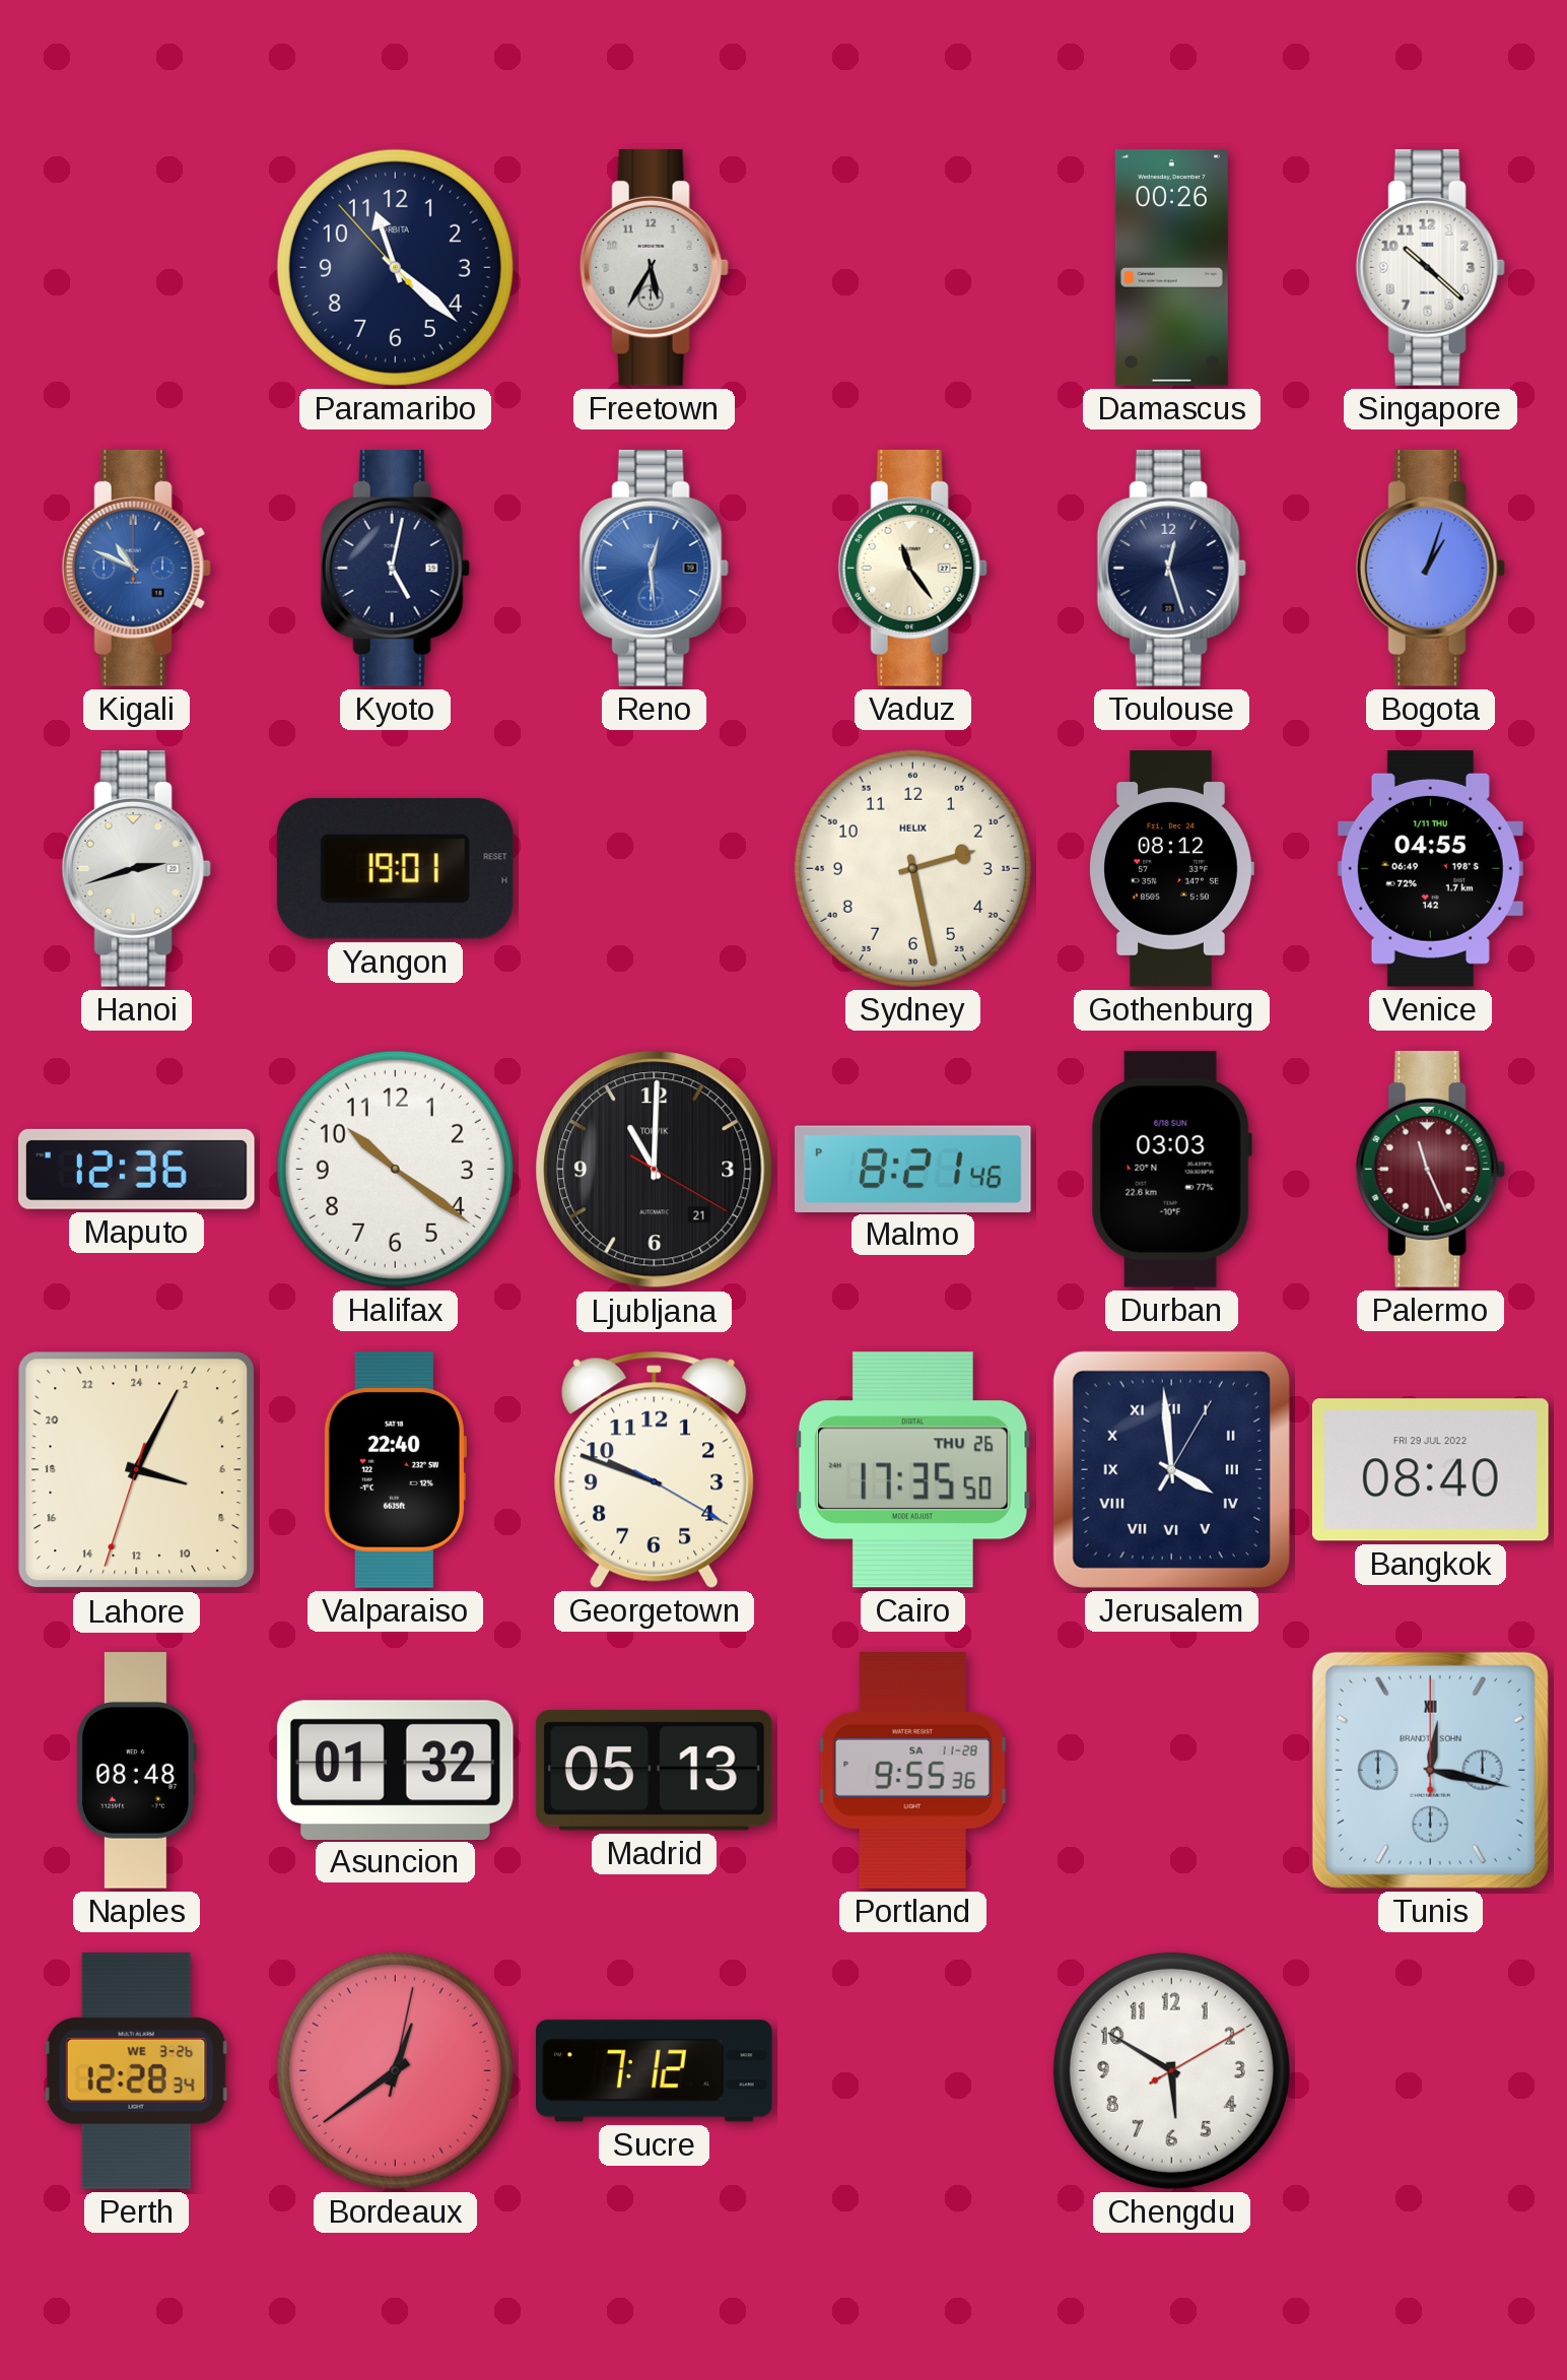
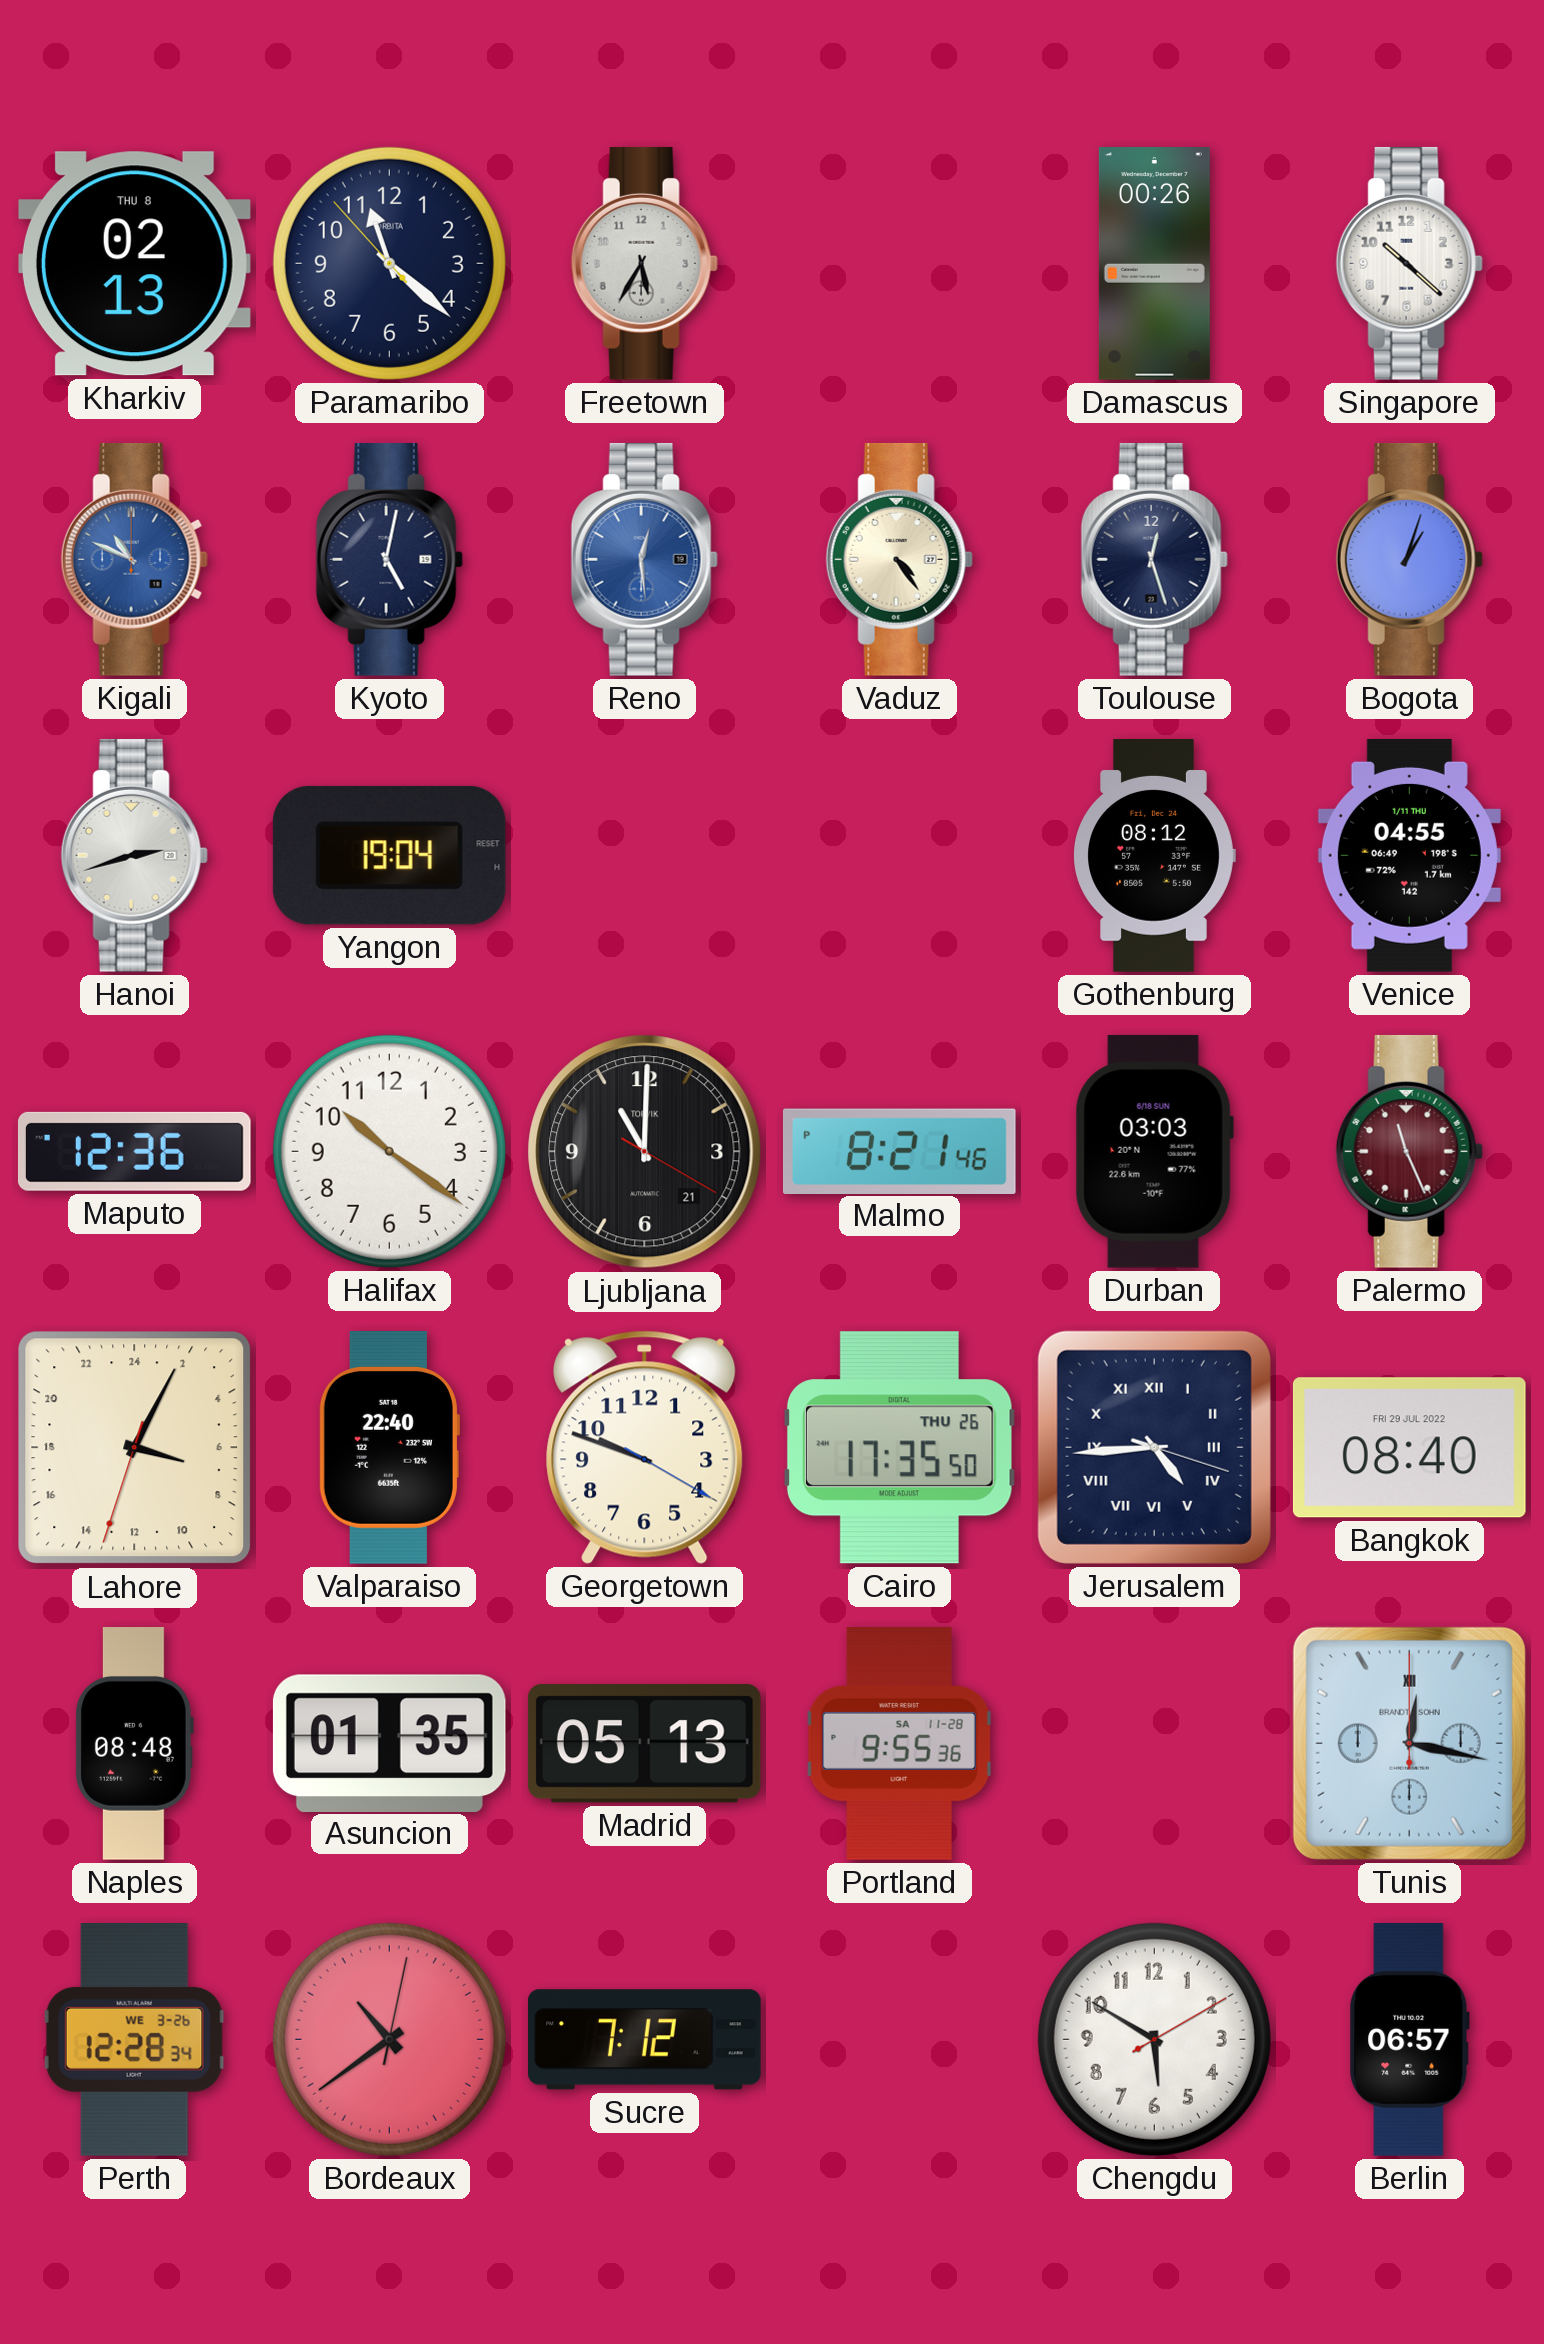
Kharkiv: none -> 02:13
Vaduz: 11:24 -> 4:24
Yangon: 19:01 -> 19:04
Sydney: 2:28 -> none
Jerusalem: 3:59 -> 4:44
Asuncion: 01:32 -> 01:35
Bordeaux: 12:39 -> 10:39
Berlin: none -> 06:57
